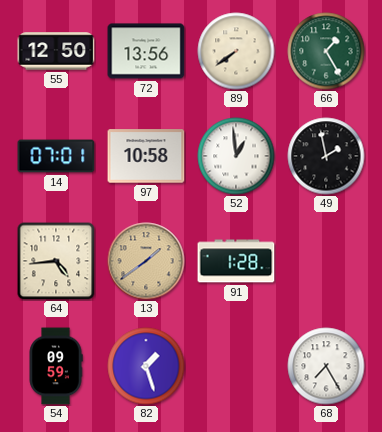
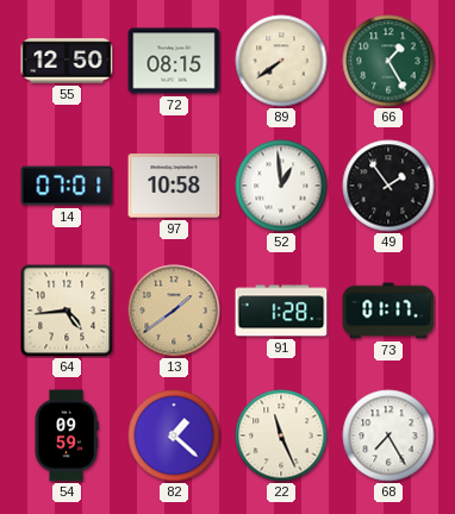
72: 13:56 -> 08:15
49: 1:58 -> 1:54
73: none -> 01:17
82: 1:27 -> 1:22
22: none -> 11:26
